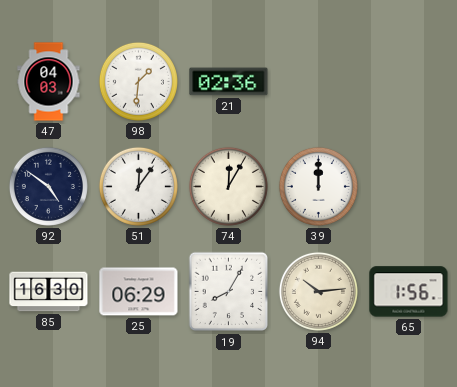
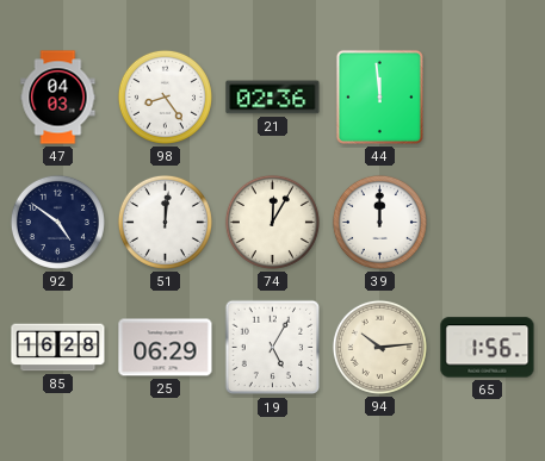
98: 1:31 -> 8:24
44: none -> 11:59
51: 12:06 -> 12:01
85: 16:30 -> 16:28
19: 8:05 -> 5:05
